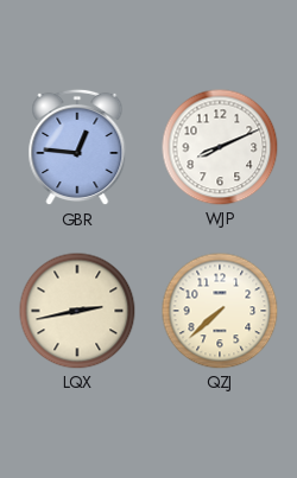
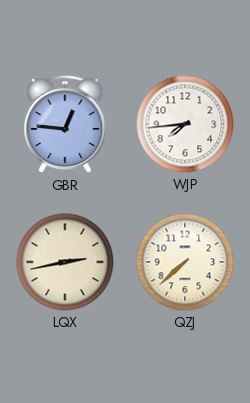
WJP: 8:11 -> 7:44
